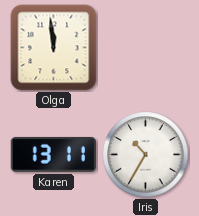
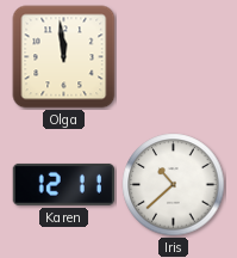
Karen: 13:11 -> 12:11
Iris: 10:35 -> 10:38
